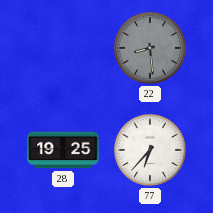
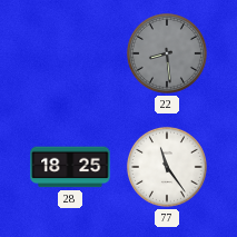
28: 19:25 -> 18:25
77: 6:37 -> 11:24
